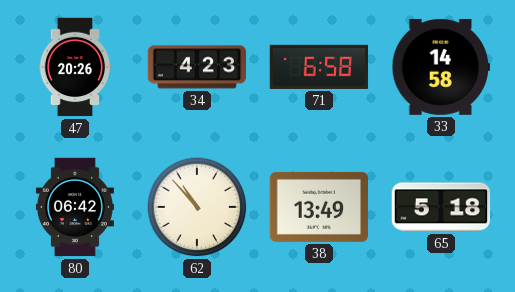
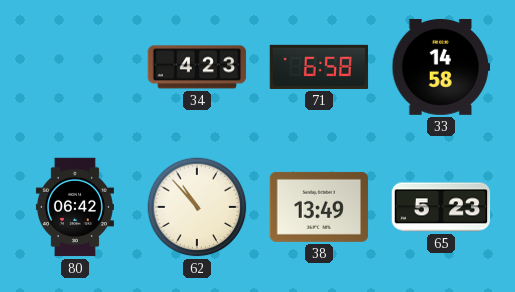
47: 20:26 -> none
65: 5:18 -> 5:23
